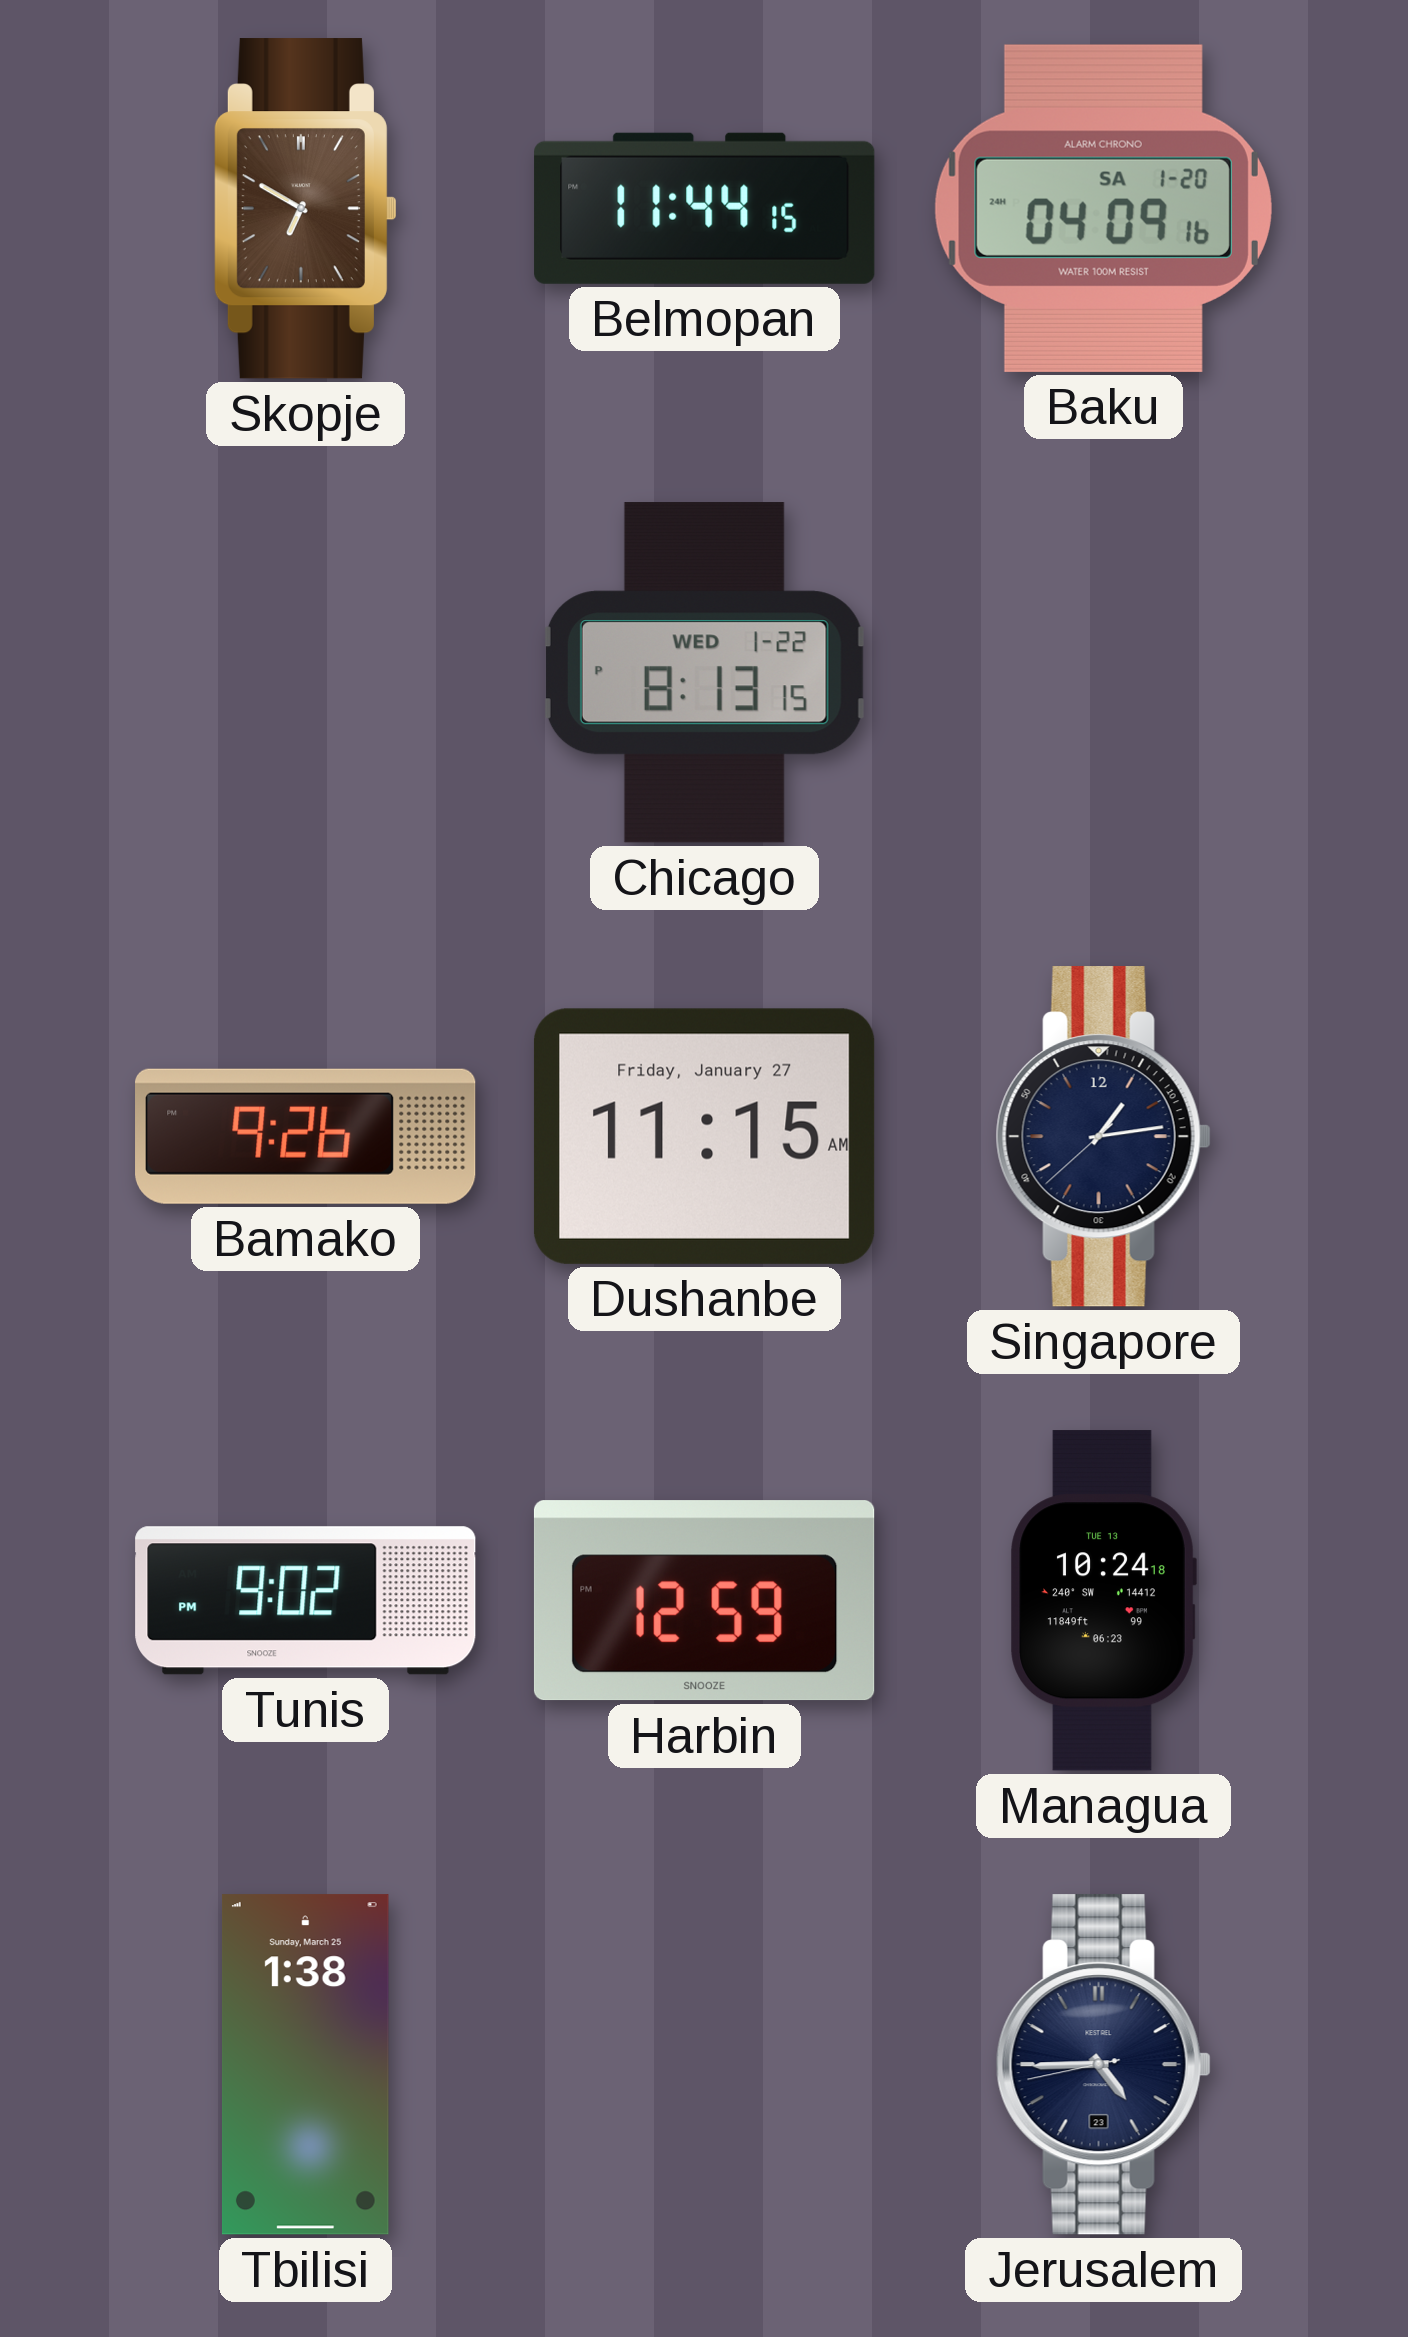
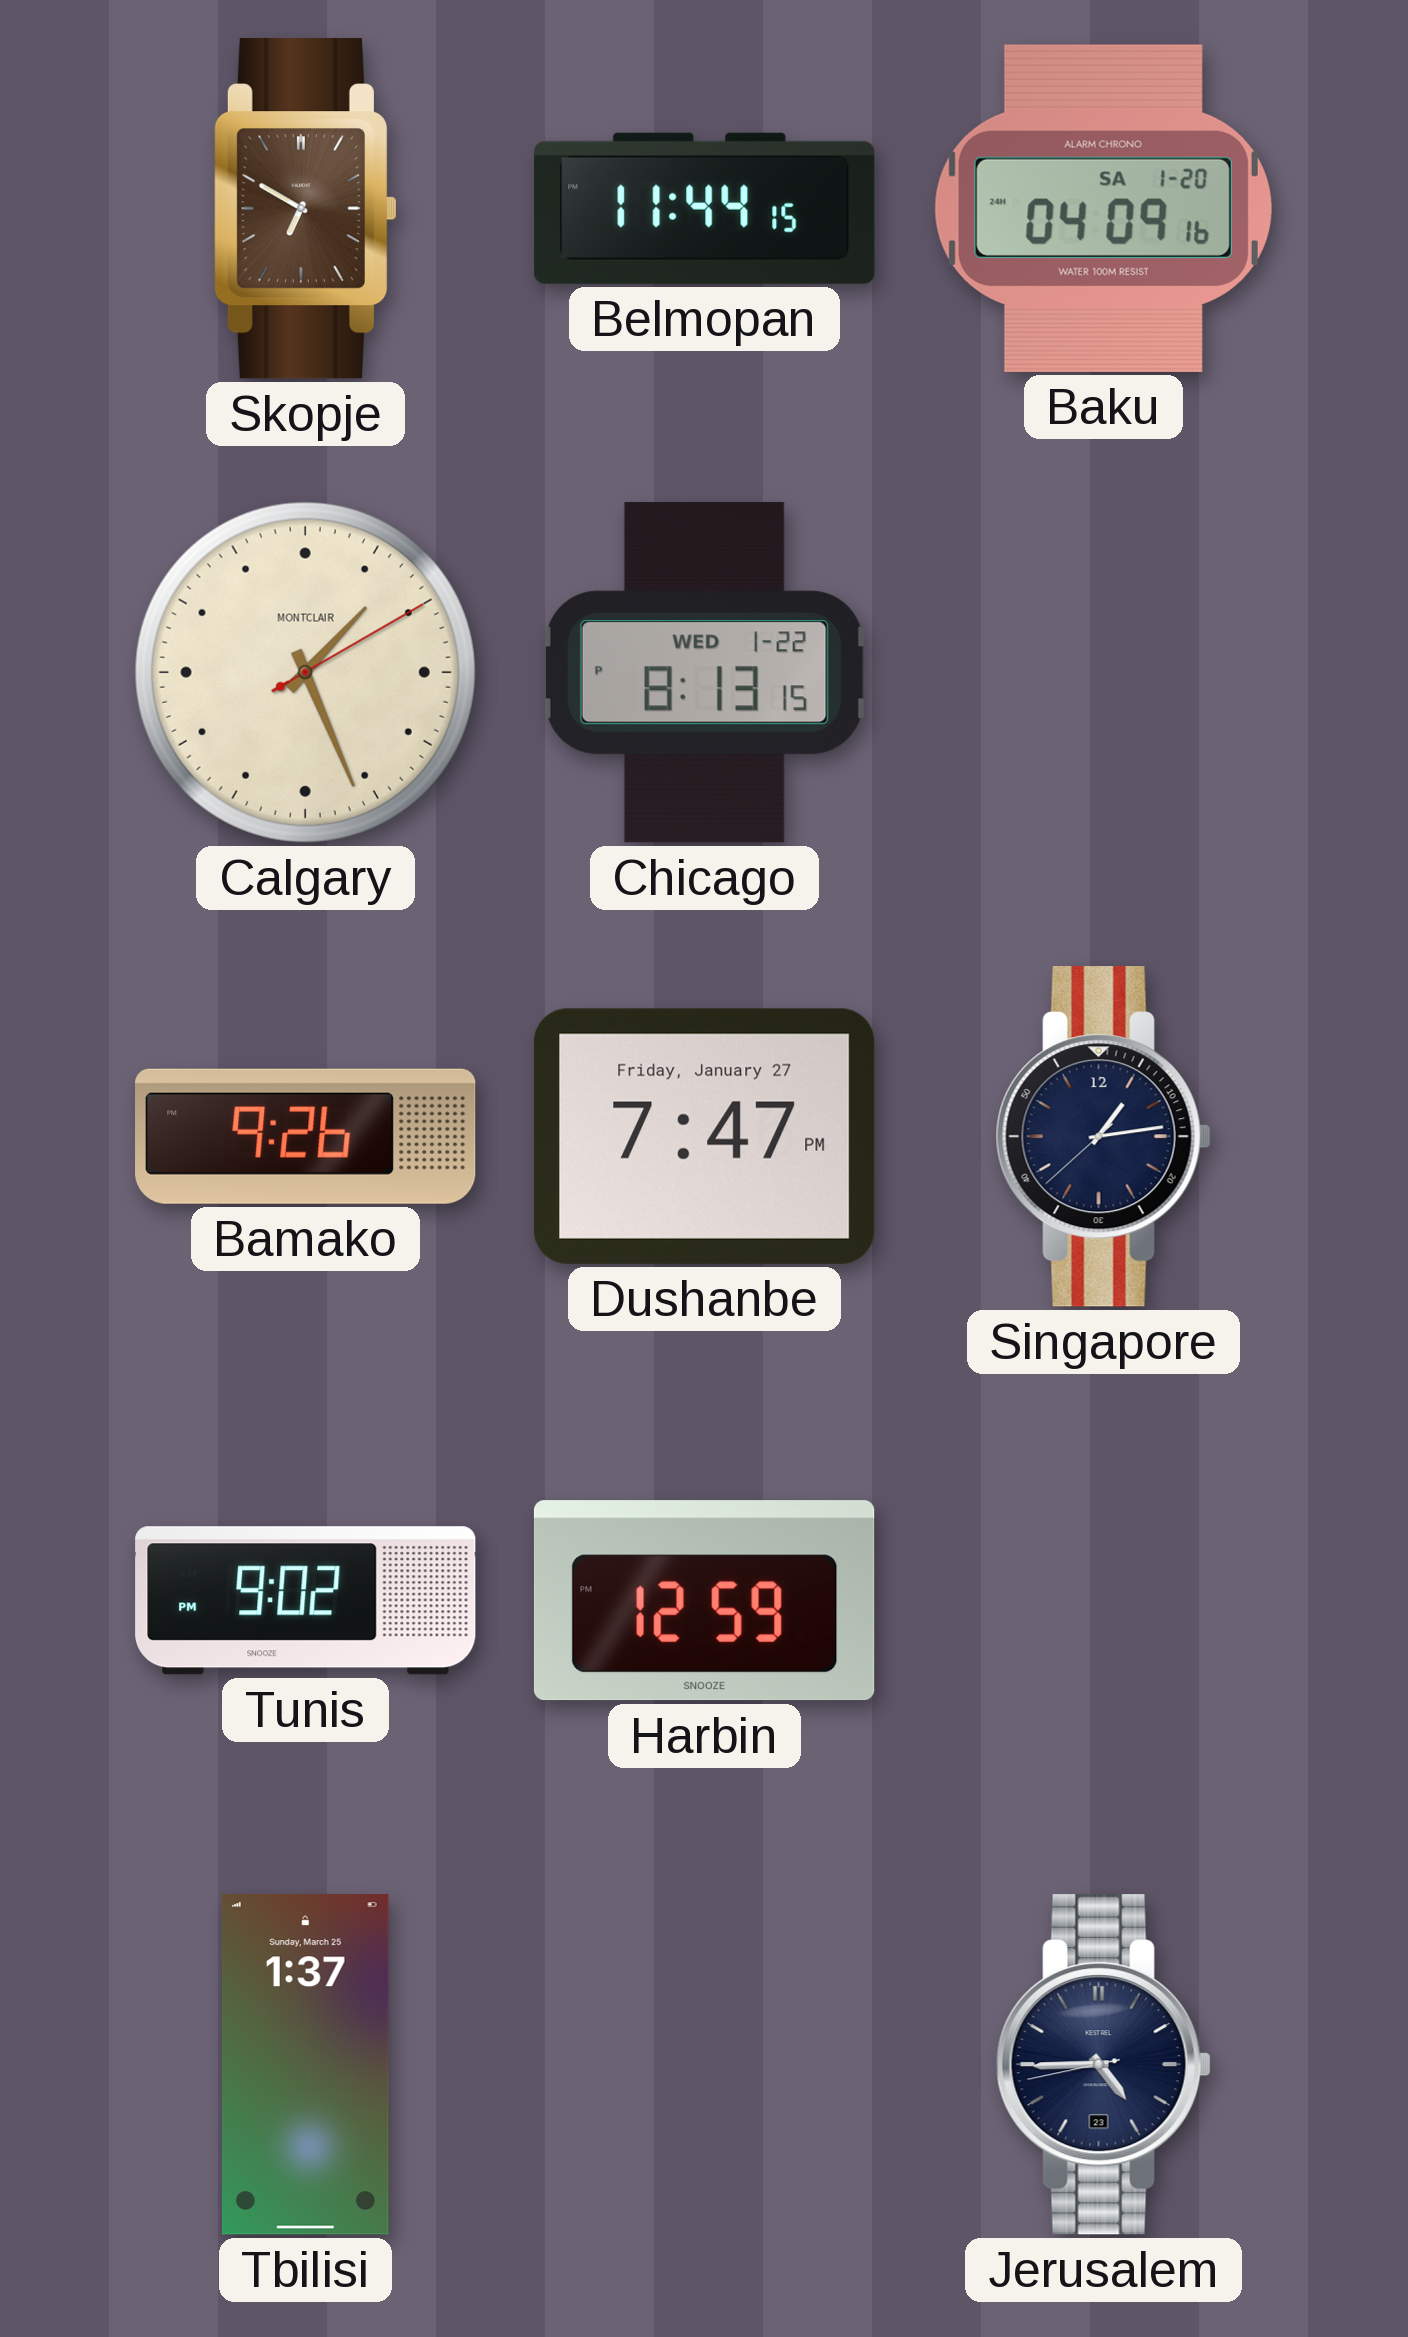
Calgary: none -> 1:26
Dushanbe: 11:15 -> 7:47
Managua: 10:24 -> none
Tbilisi: 1:38 -> 1:37
